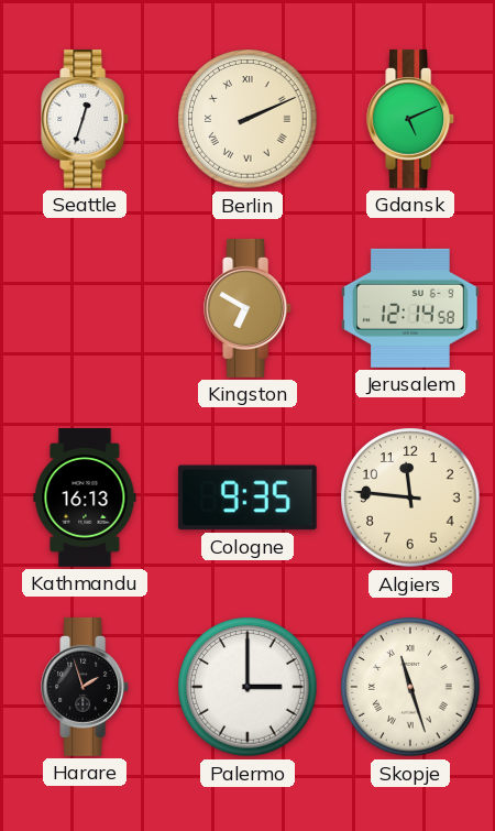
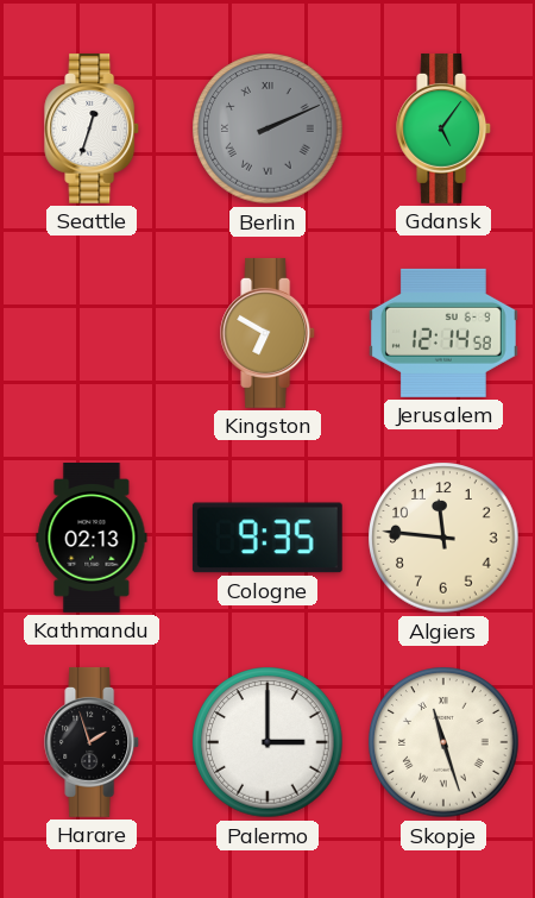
Berlin dial: cream -> grey
Gdansk: 5:11 -> 5:06
Kathmandu: 16:13 -> 02:13
